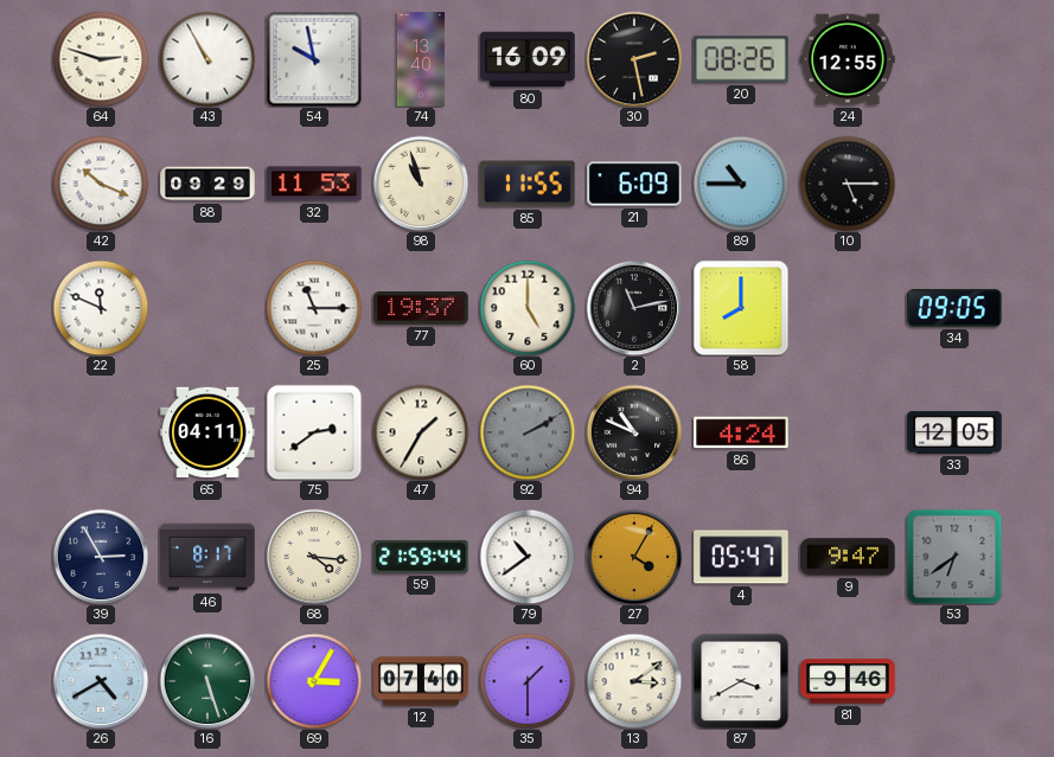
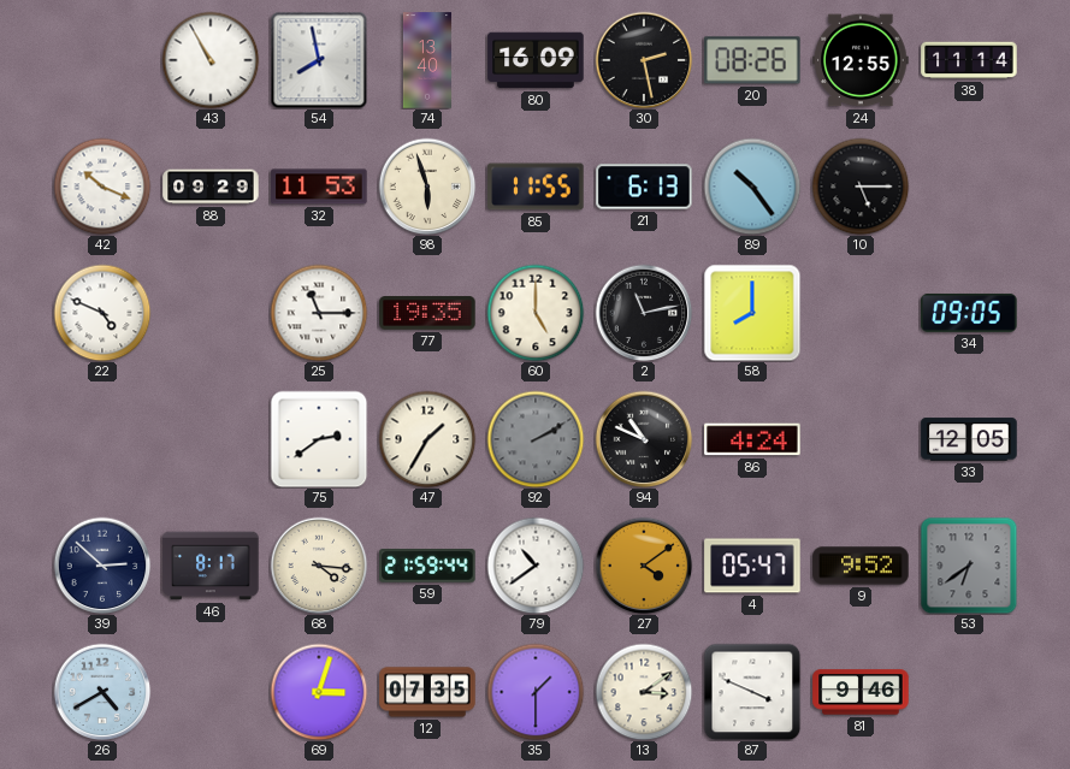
64: 2:48 -> none
54: 9:58 -> 7:58
38: none -> 11:14
98: 10:57 -> 5:57
21: 6:09 -> 6:13
89: 10:45 -> 10:24
22: 11:49 -> 4:49
77: 19:37 -> 19:35
65: 04:11 -> none
39: 2:55 -> 2:52
27: 4:05 -> 4:09
9: 9:47 -> 9:52
16: 5:27 -> none
69: 3:05 -> 3:03
12: 07:40 -> 07:35
87: 3:40 -> 3:49
